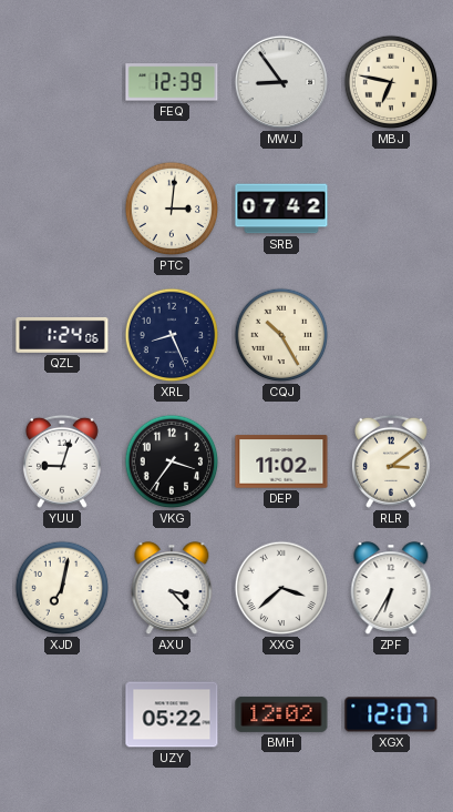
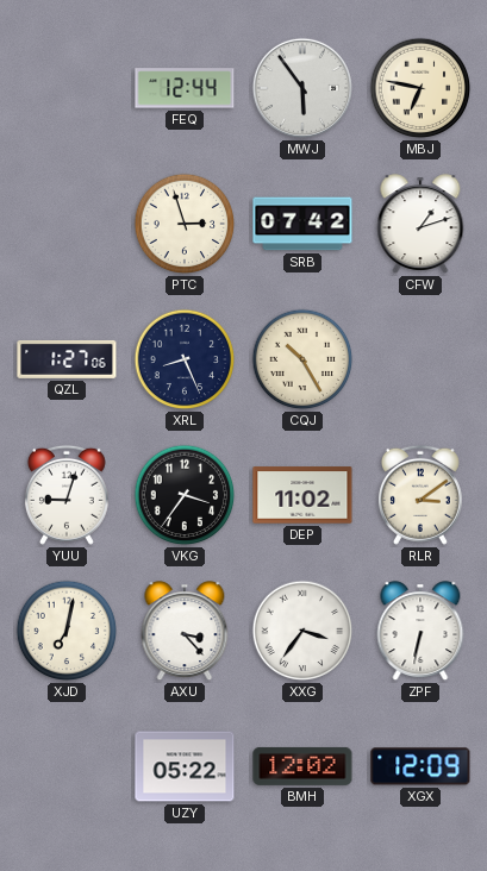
FEQ: 12:39 -> 12:44
MWJ: 8:54 -> 5:54
PTC: 3:01 -> 2:57
CFW: none -> 1:12
QZL: 1:24 -> 1:27
XXG: 3:38 -> 3:36
ZPF: 6:35 -> 6:32
XGX: 12:07 -> 12:09
